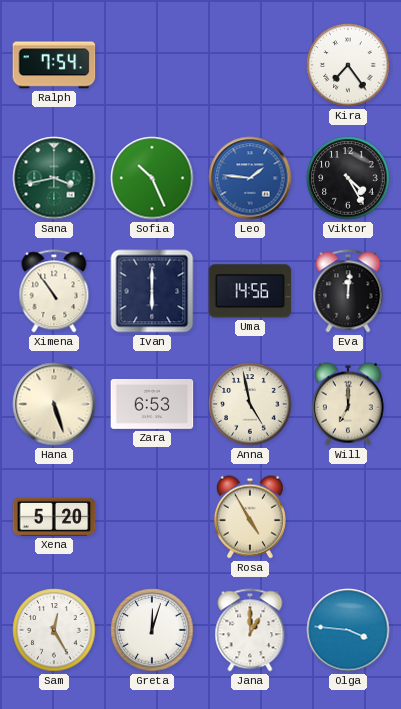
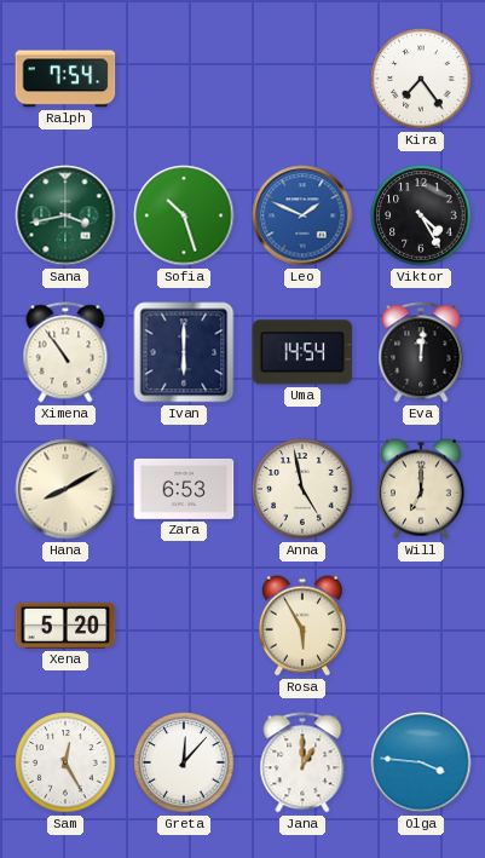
Sofia: 10:26 -> 10:27
Leo: 1:46 -> 1:49
Uma: 14:56 -> 14:54
Hana: 5:27 -> 8:10
Rosa: 4:55 -> 5:55
Greta: 12:03 -> 12:07
